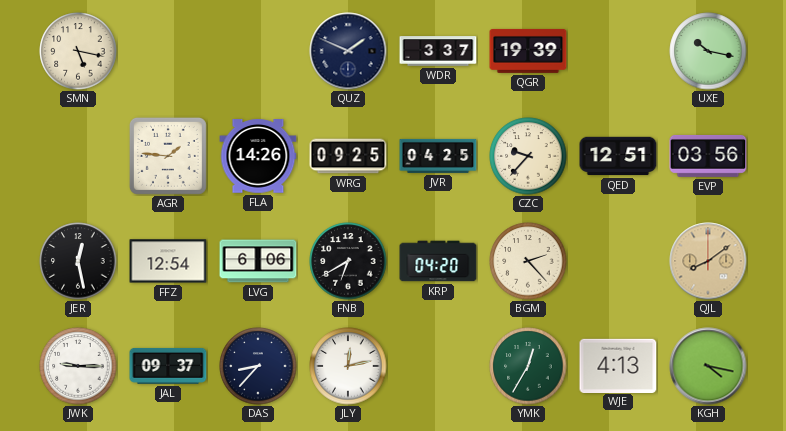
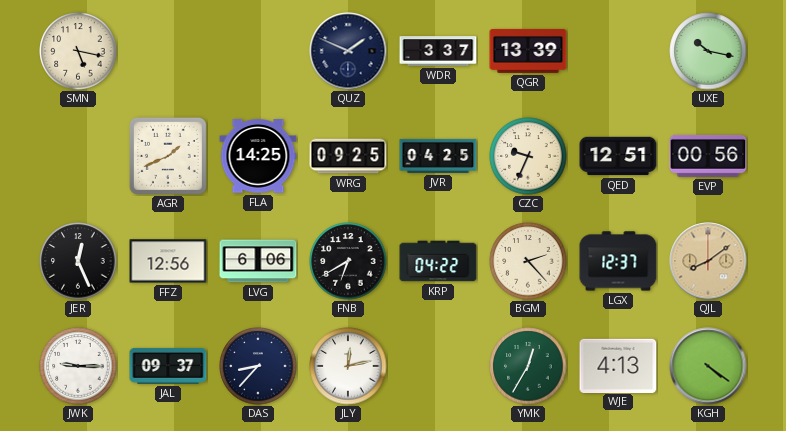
QGR: 19:39 -> 13:39
AGR: 1:46 -> 1:41
FLA: 14:26 -> 14:25
CZC: 9:37 -> 9:34
EVP: 03:56 -> 00:56
JER: 12:28 -> 12:26
FFZ: 12:54 -> 12:56
KRP: 04:20 -> 04:22
LGX: none -> 12:37
KGH: 4:17 -> 4:21
